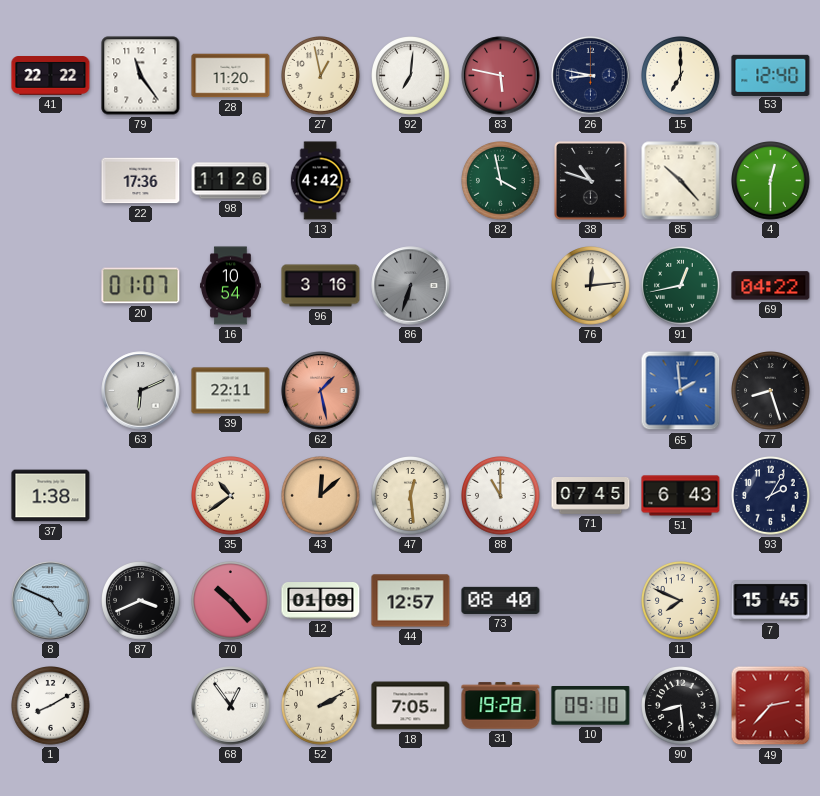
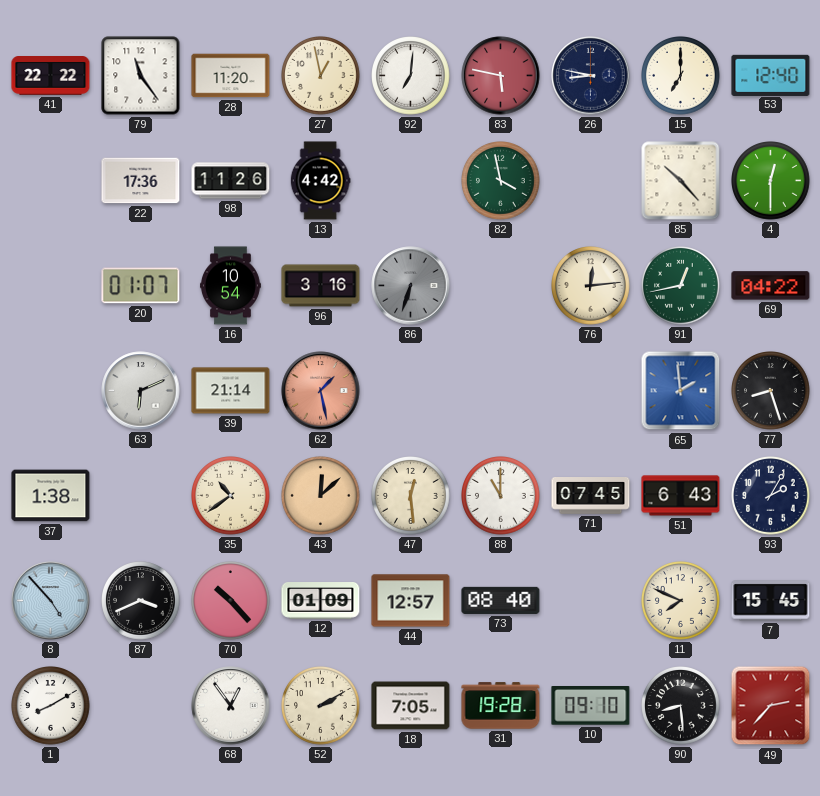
38: 10:48 -> none
39: 22:11 -> 21:14
8: 4:49 -> 4:53
